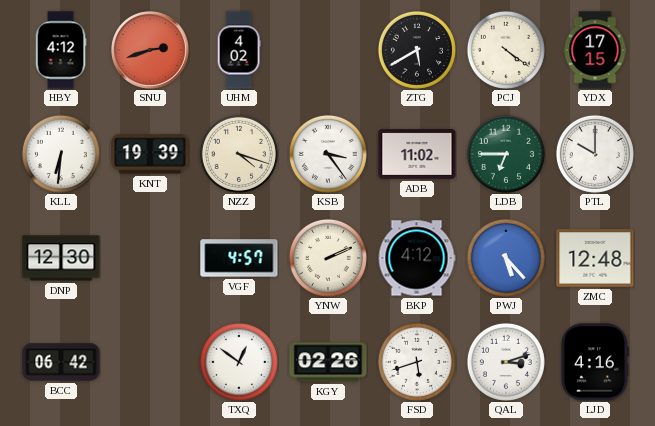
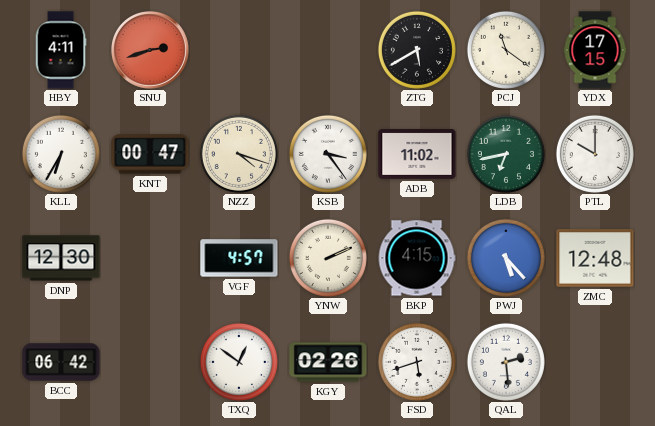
HBY: 4:12 -> 4:11
UHM: 4:02 -> none
PCJ: 4:21 -> 11:21
KLL: 6:31 -> 6:35
KNT: 19:39 -> 00:47
LDB: 6:45 -> 6:43
BKP: 4:12 -> 4:15
QAL: 3:12 -> 2:29
LJD: 4:16 -> none
